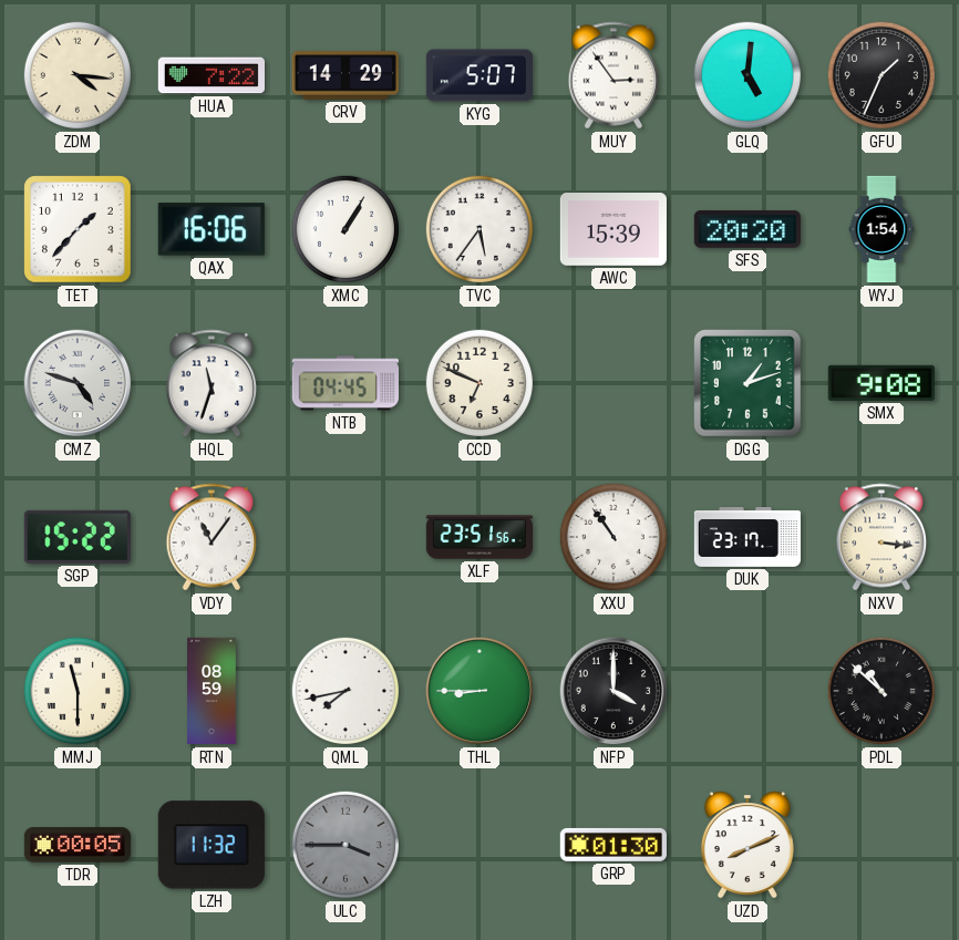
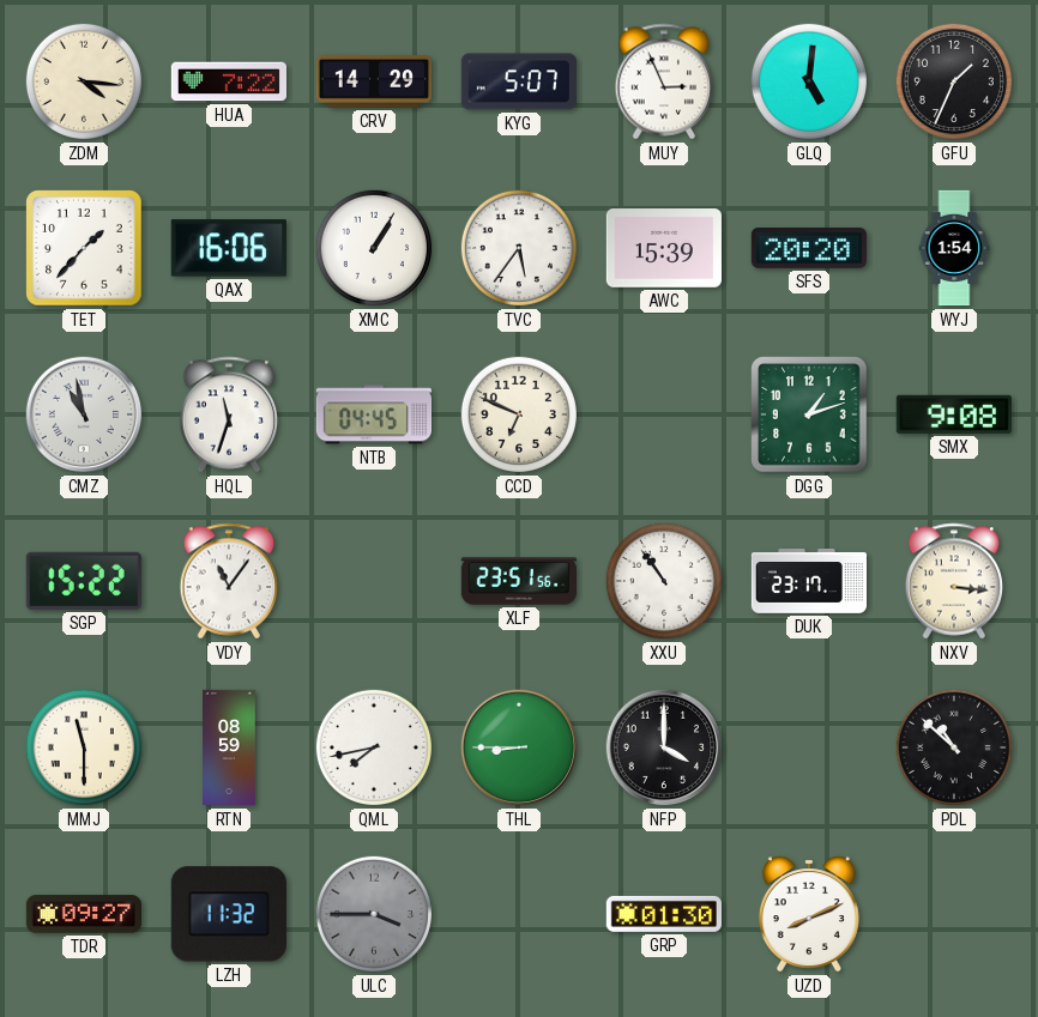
MUY: 2:54 -> 2:56
CMZ: 4:48 -> 10:58
TDR: 00:05 -> 09:27
